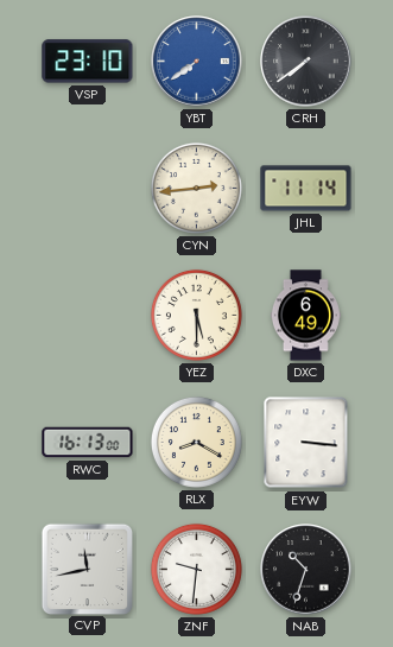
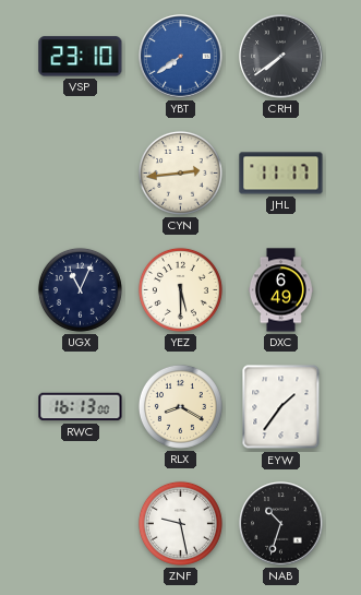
JHL: 11:14 -> 11:17
UGX: none -> 11:04
EYW: 3:16 -> 1:36
CVP: 11:43 -> none
ZNF: 9:31 -> 9:28
